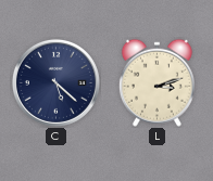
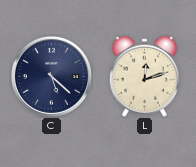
L: 3:12 -> 12:12
